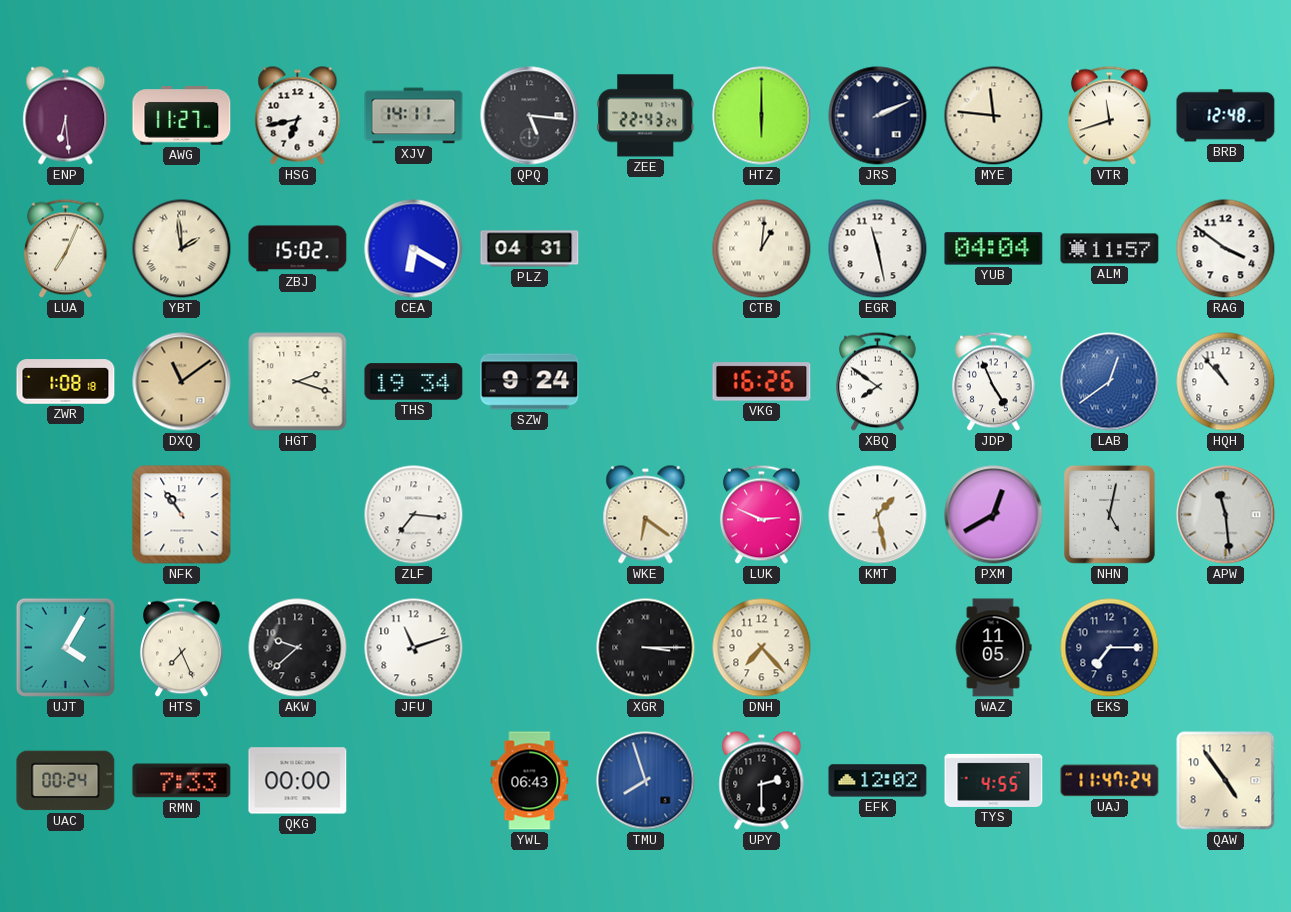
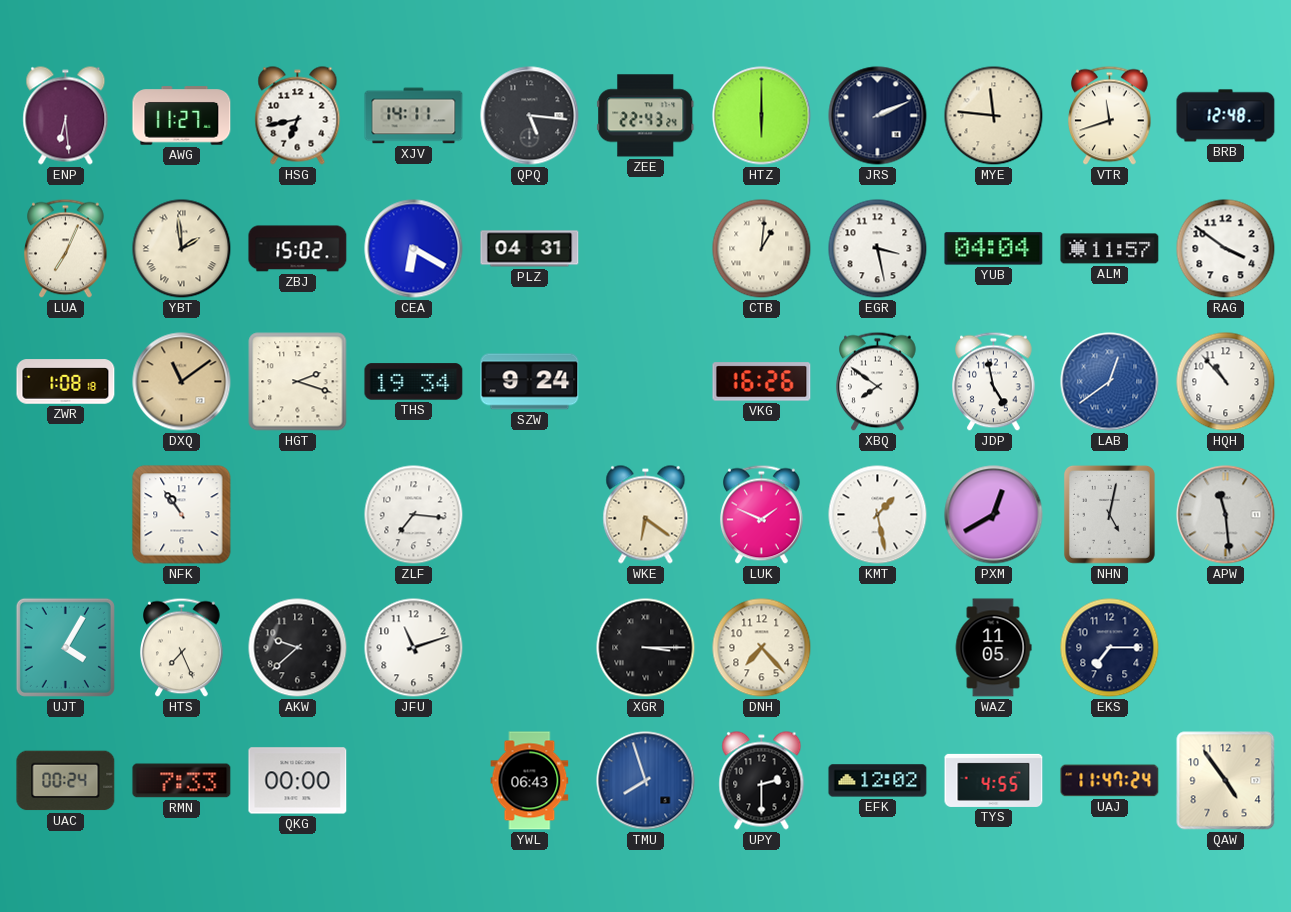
EGR: 11:28 -> 3:28
JDP: 4:56 -> 4:58
LUK: 2:49 -> 1:49
